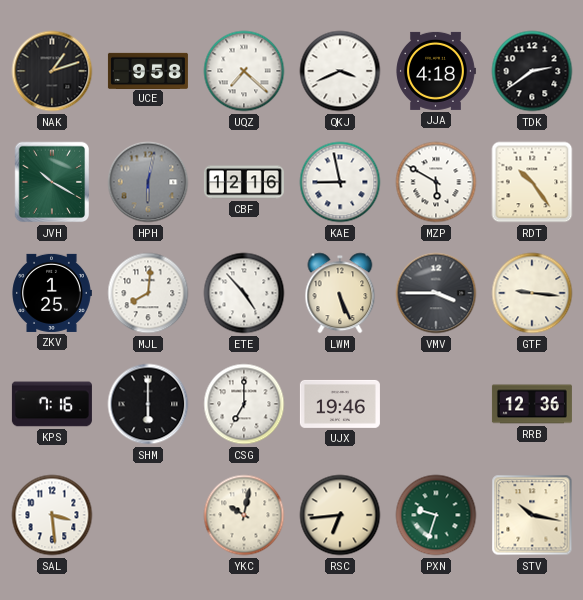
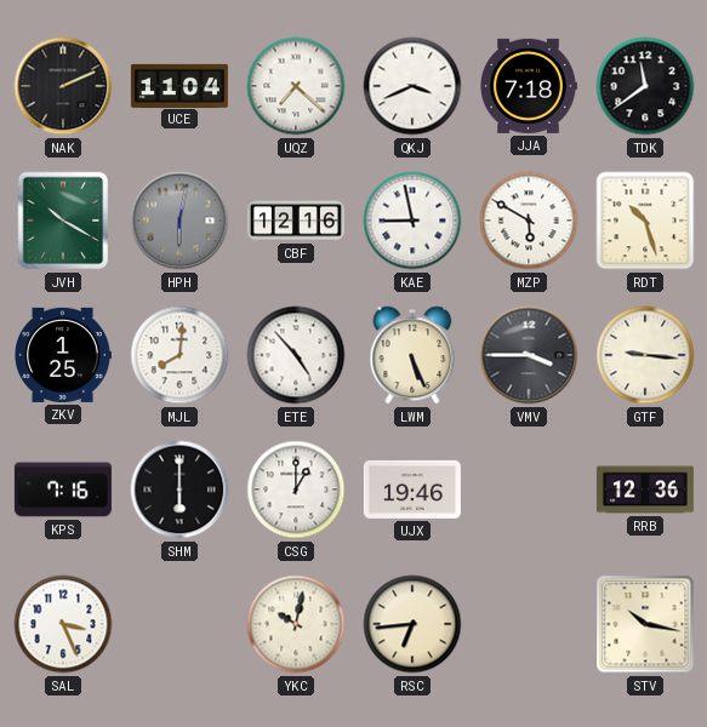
NAK: 1:12 -> 2:11
UCE: 9:58 -> 11:04
JJA: 4:18 -> 7:18
TDK: 2:39 -> 11:39
RDT: 10:24 -> 10:27
CSG: 7:00 -> 1:00
SAL: 3:29 -> 3:26
PXN: 9:33 -> none
